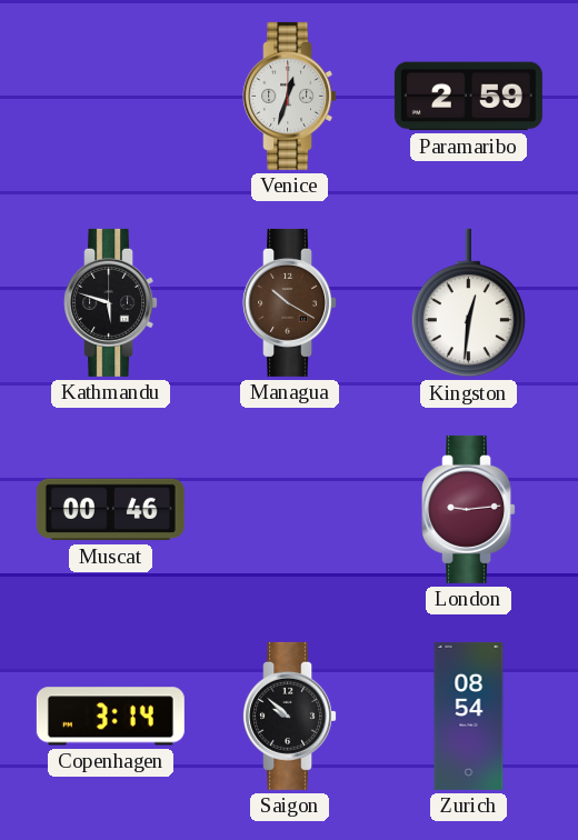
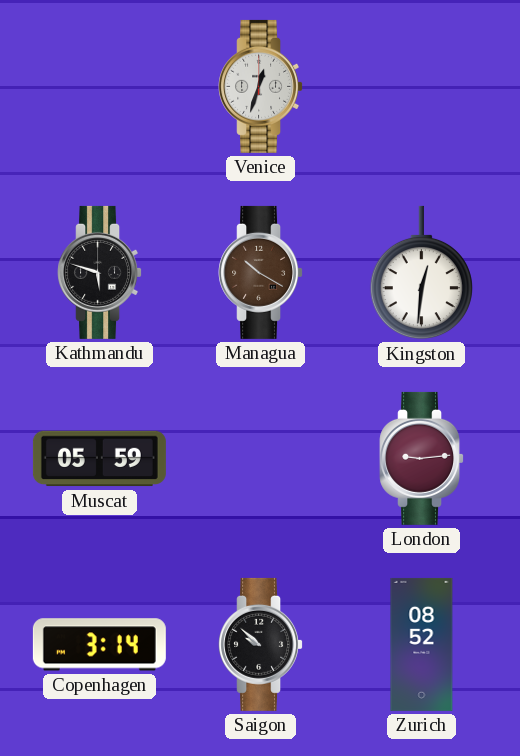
Paramaribo: 2:59 -> none
Muscat: 00:46 -> 05:59
Zurich: 08:54 -> 08:52
